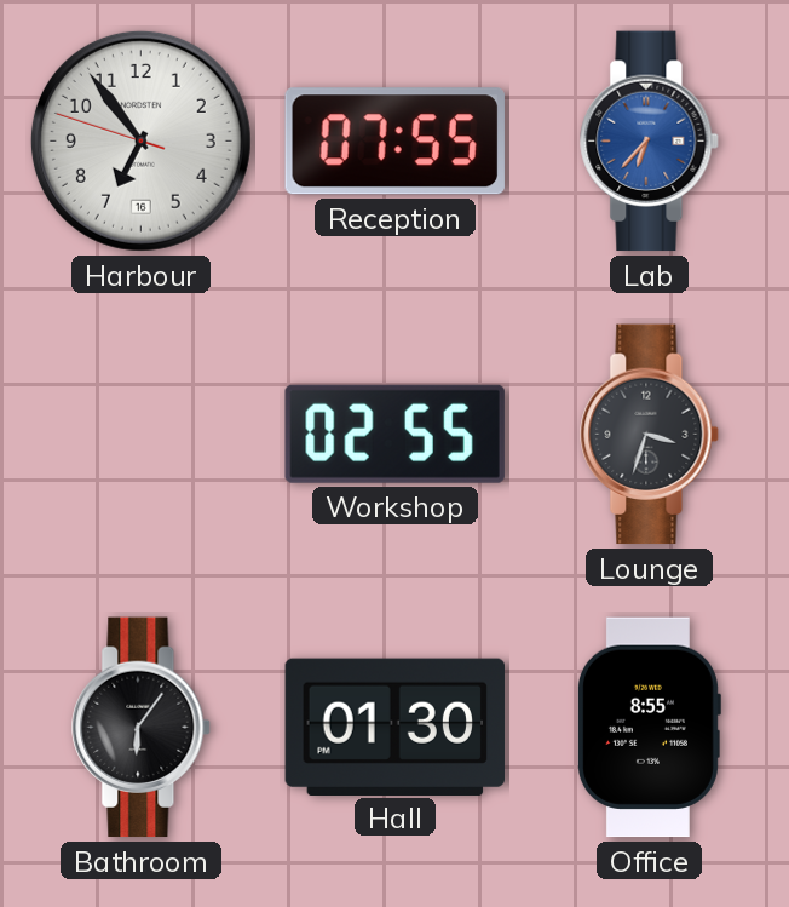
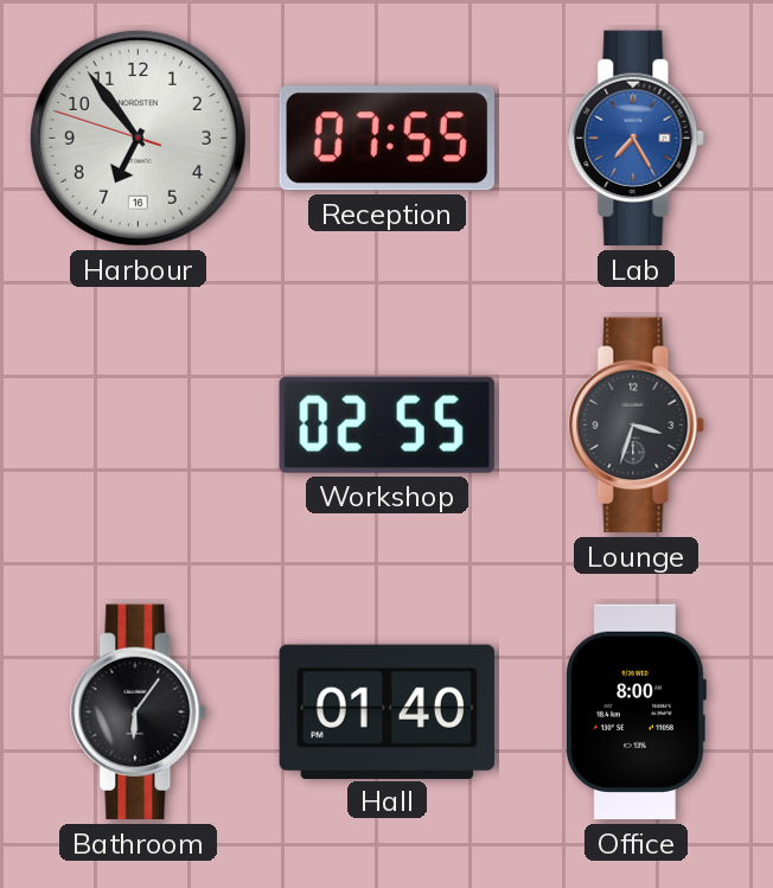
Lab: 6:37 -> 7:25
Hall: 01:30 -> 01:40
Office: 8:55 -> 8:00
